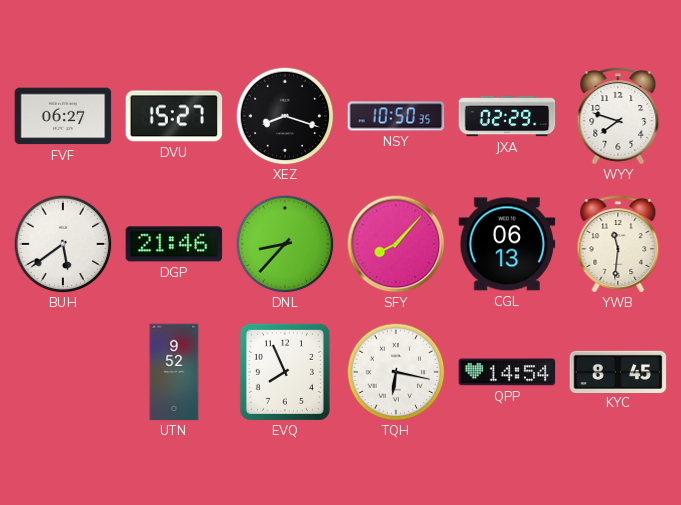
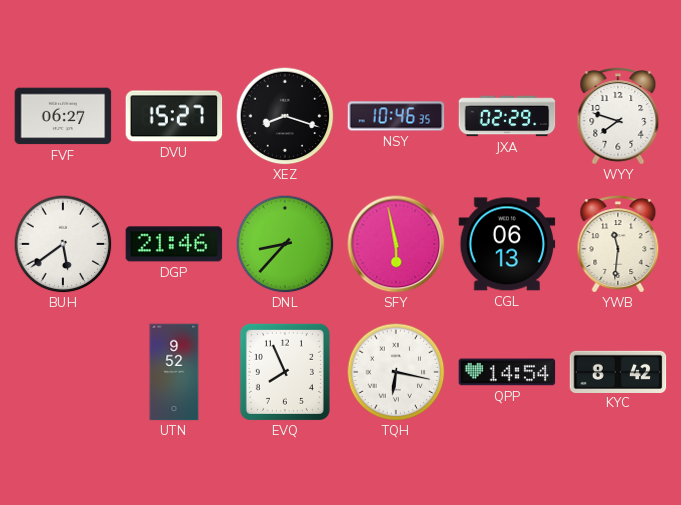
NSY: 10:50 -> 10:46
SFY: 8:07 -> 5:58
KYC: 8:45 -> 8:42
